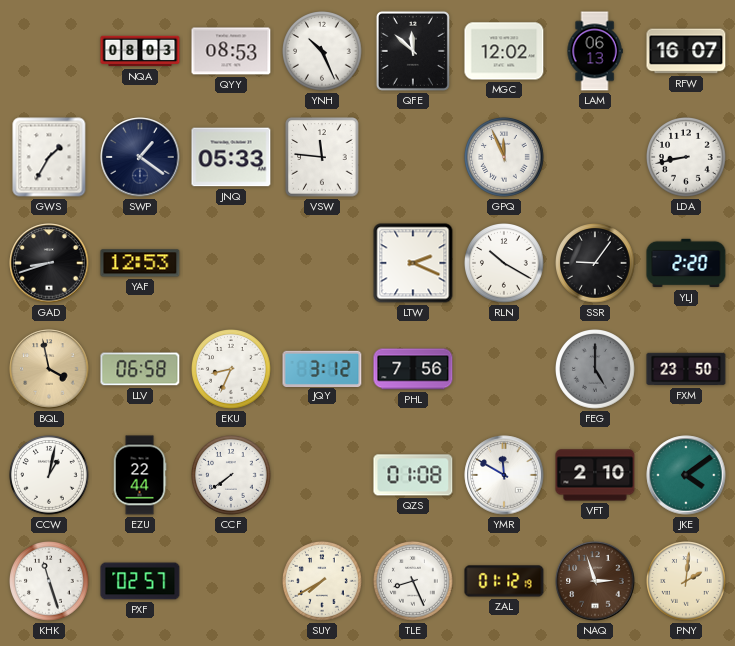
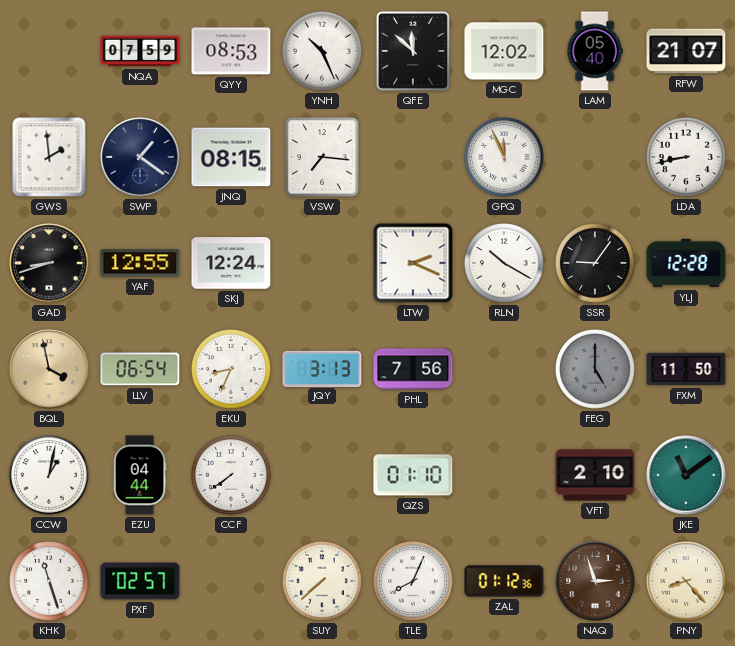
NQA: 08:03 -> 07:59
LAM: 06:13 -> 05:40
RFW: 16:07 -> 21:07
GWS: 1:35 -> 1:59
JNQ: 05:33 -> 08:15
VSW: 11:46 -> 7:16
YAF: 12:53 -> 12:55
SKJ: none -> 12:24
YLJ: 2:20 -> 12:28
LLV: 06:58 -> 06:54
JQY: 3:12 -> 3:13
FXM: 23:50 -> 11:50
EZU: 22:44 -> 04:44
QZS: 01:08 -> 01:10
YMR: 11:50 -> none
JKE: 4:09 -> 11:09
SUY: 7:40 -> 7:38
TLE: 8:26 -> 8:04
ZAL: 01:12:19 -> 01:12:36
PNY: 2:01 -> 8:23
